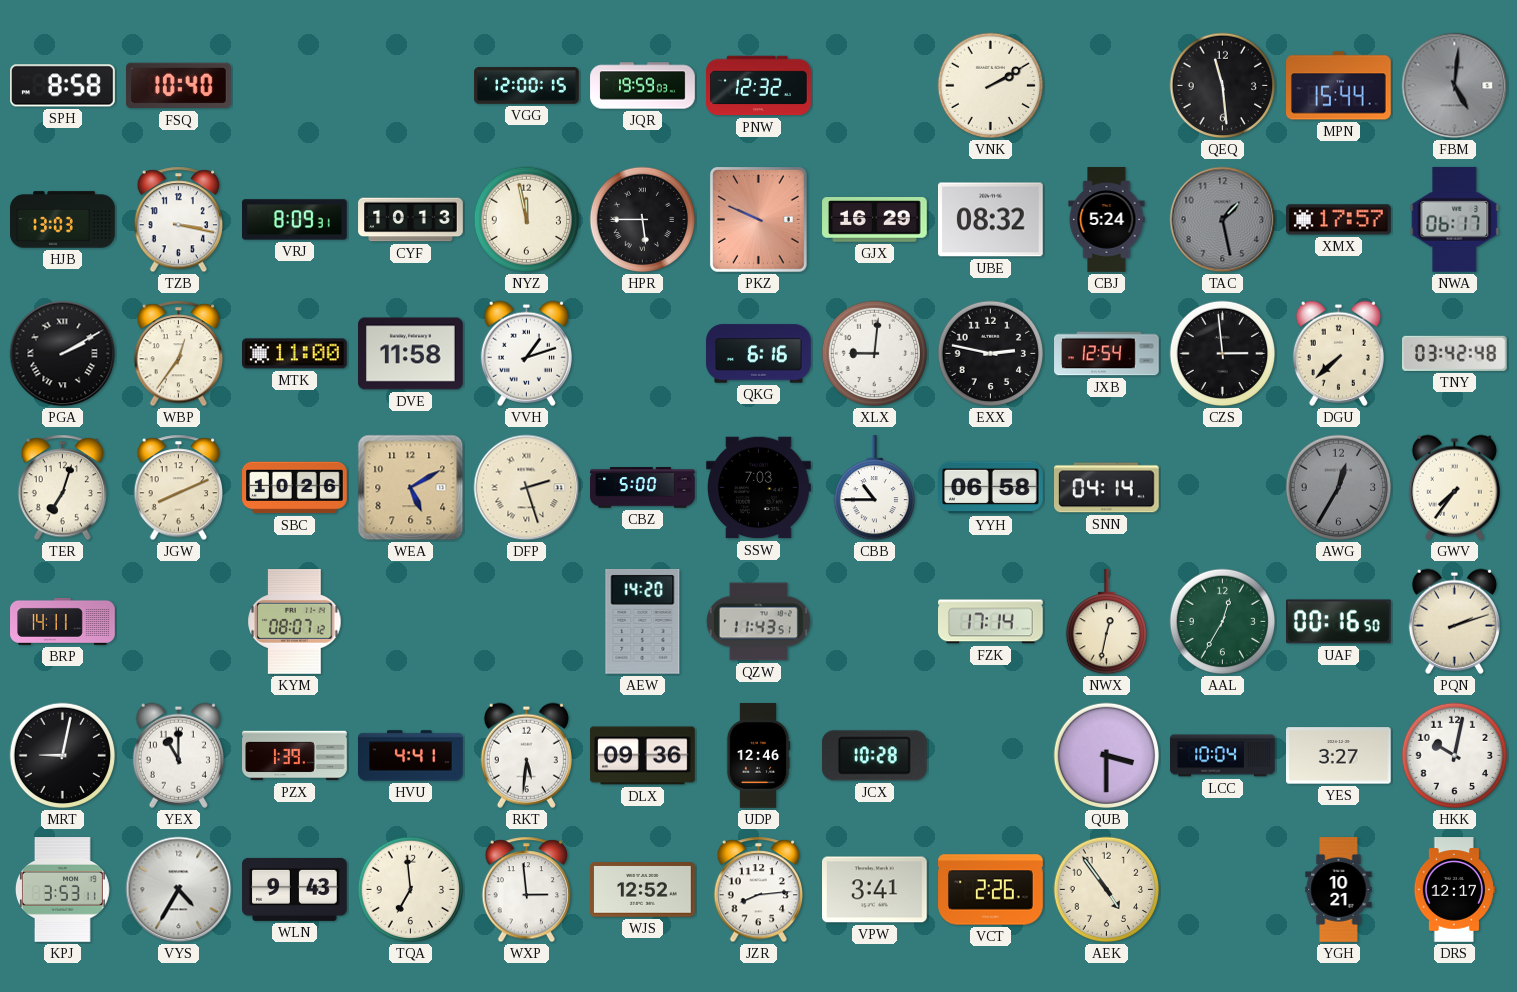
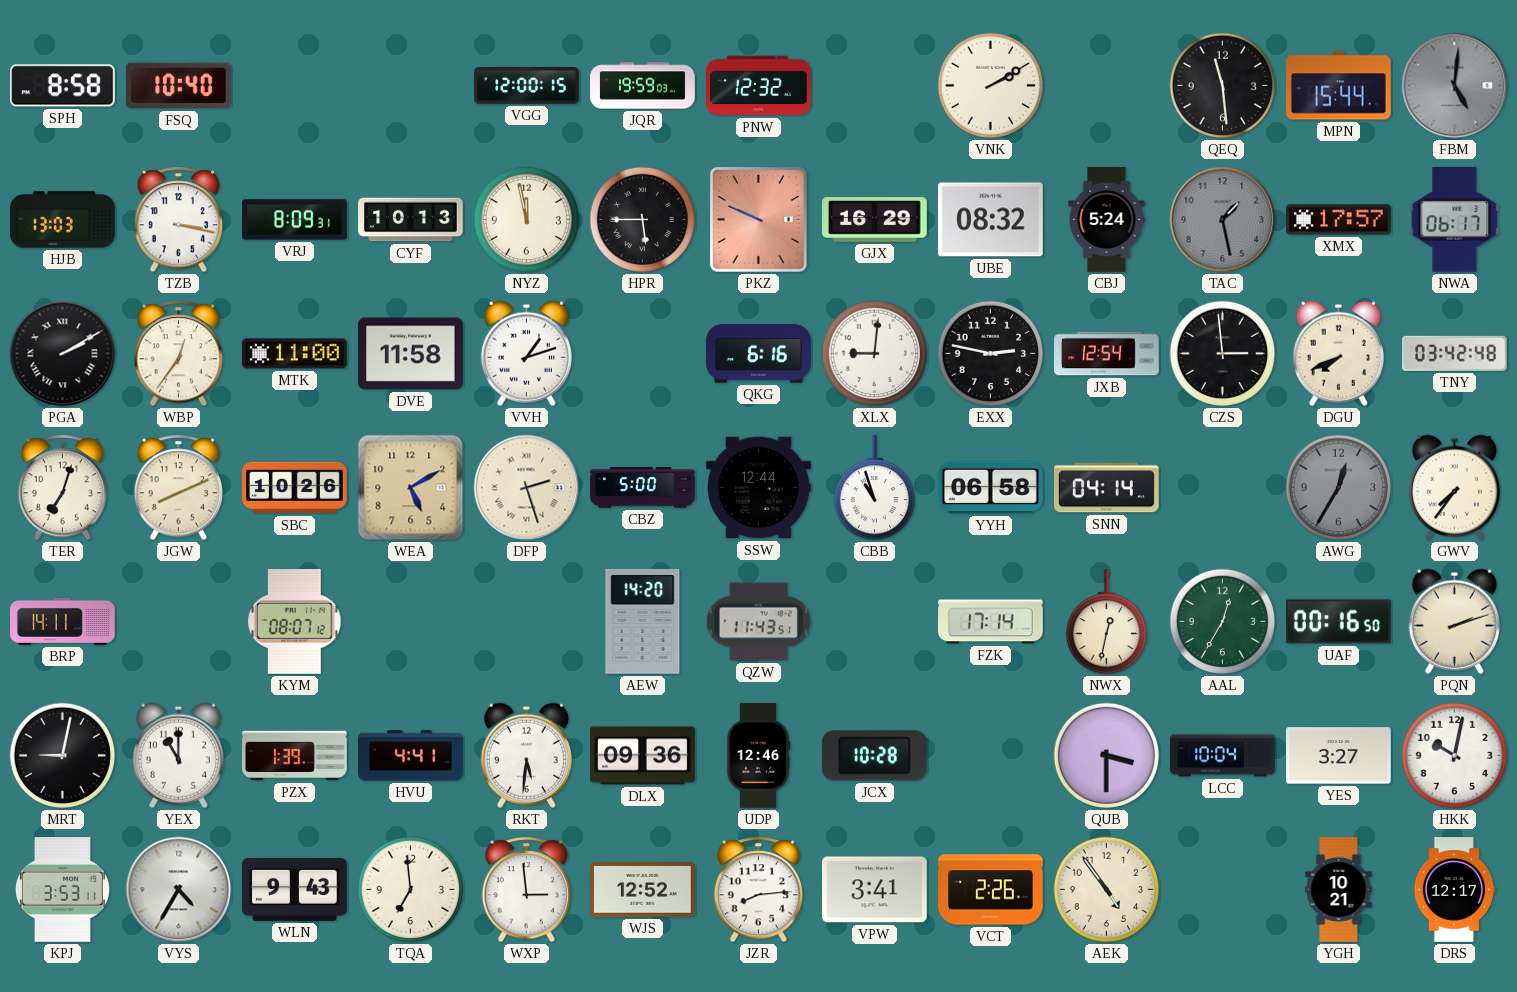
DGU: 7:38 -> 7:41
SSW: 7:03 -> 12:44
CBB: 10:45 -> 10:57
